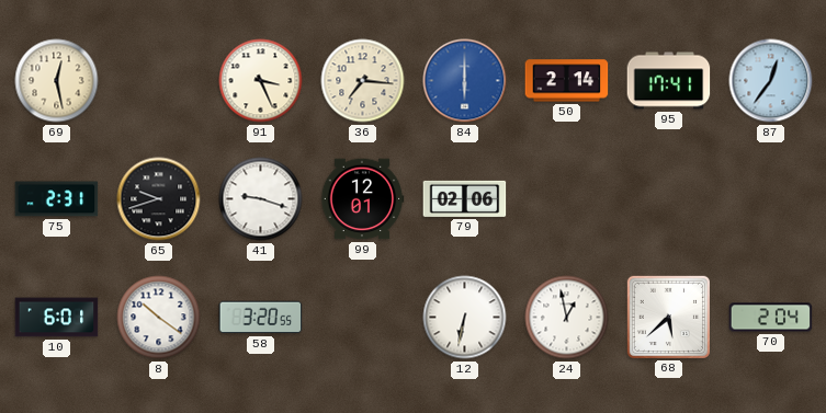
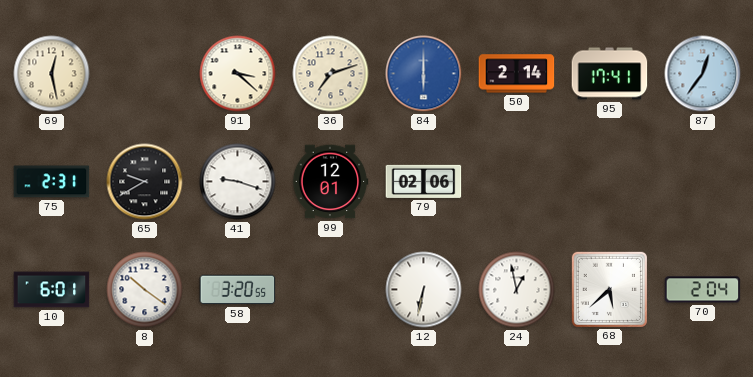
91: 3:26 -> 3:22
36: 7:16 -> 7:12
65: 9:42 -> 9:40
